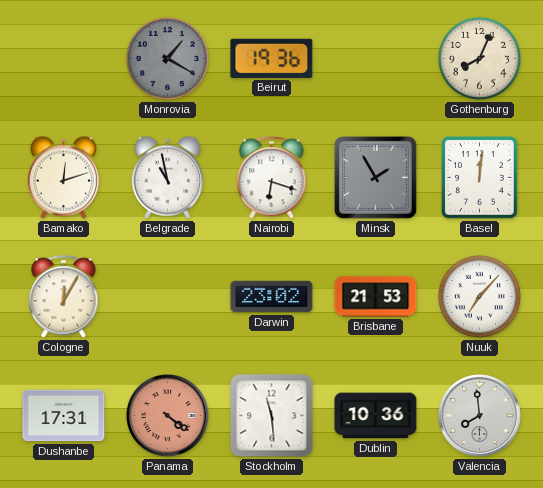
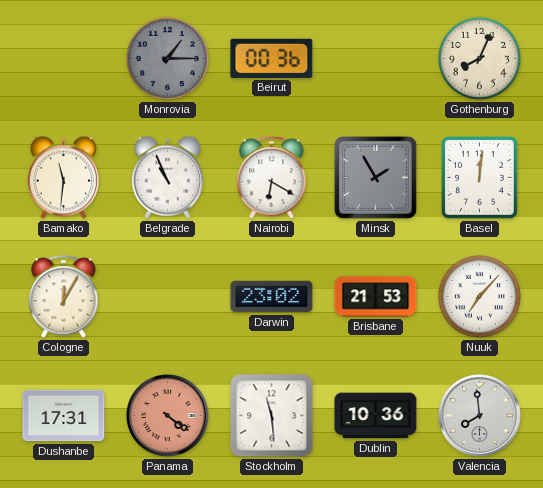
Monrovia: 1:20 -> 1:15
Beirut: 19:36 -> 00:36
Bamako: 12:12 -> 11:31
Belgrade: 10:58 -> 10:56
Nairobi: 6:18 -> 6:20
